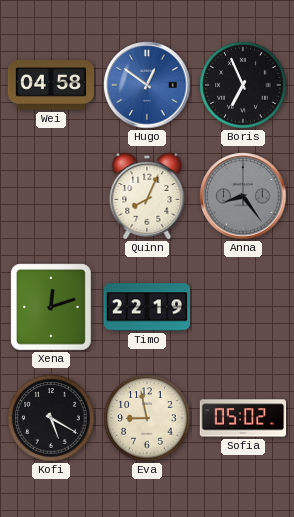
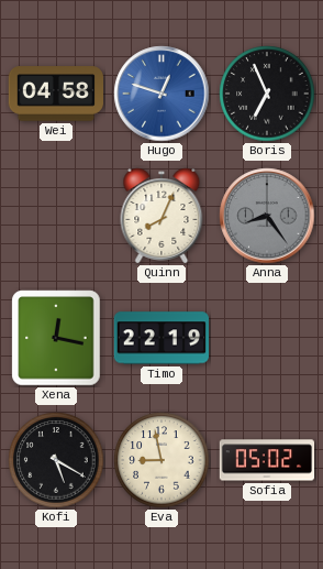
Hugo: 12:51 -> 12:48
Xena: 12:12 -> 12:17
